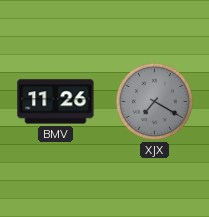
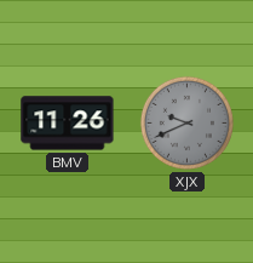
XJX: 7:20 -> 9:41
